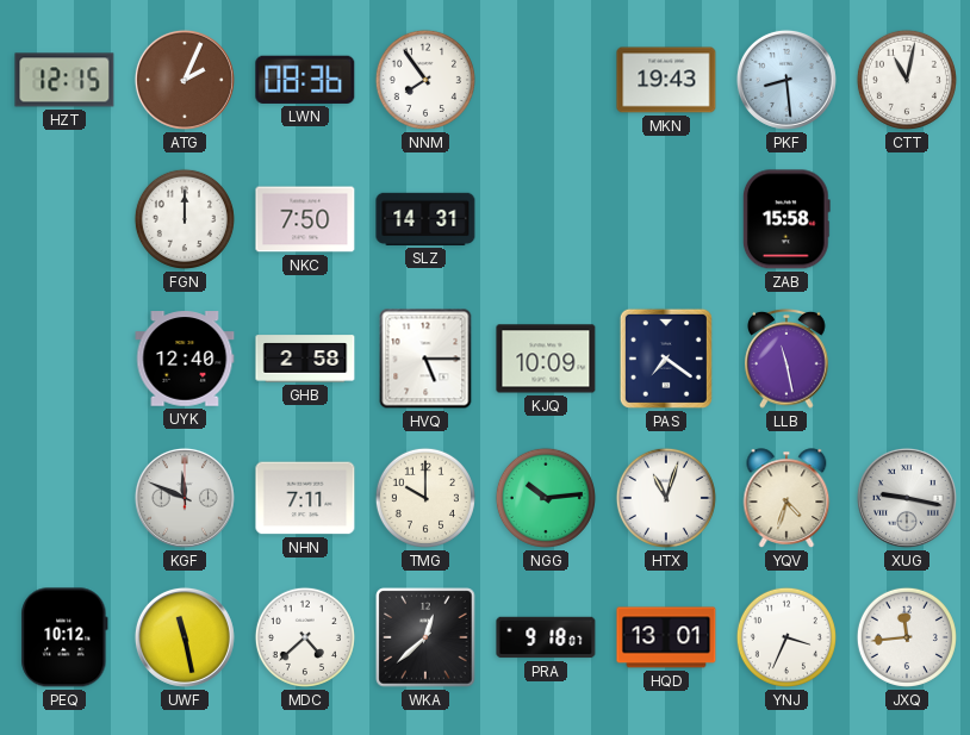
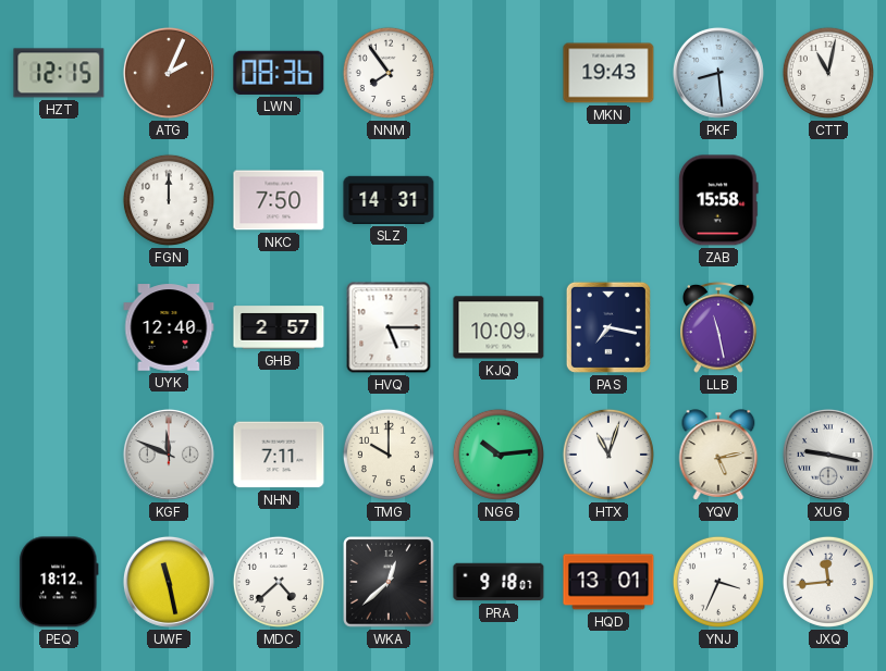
GHB: 2:58 -> 2:57
PAS: 7:21 -> 7:17
YQV: 4:33 -> 5:13
PEQ: 10:12 -> 18:12
